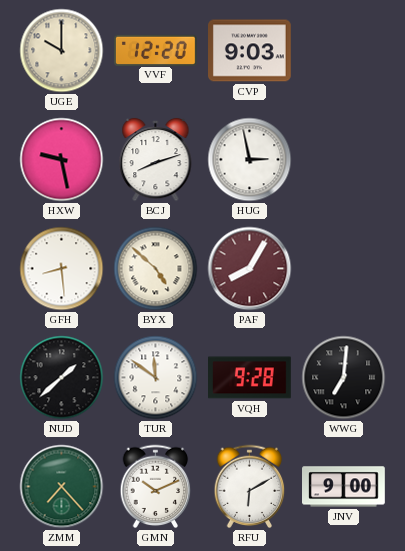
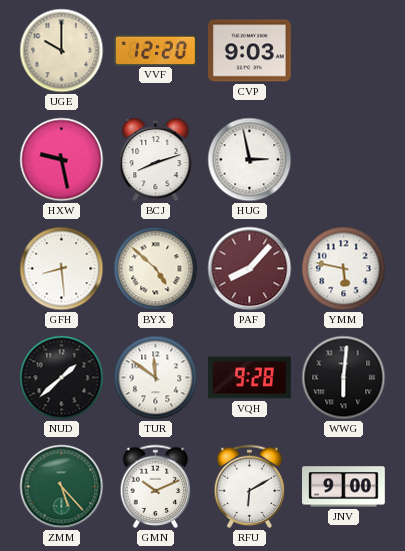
PAF: 8:05 -> 8:07
YMM: none -> 5:47
WWG: 7:01 -> 6:01
ZMM: 7:23 -> 5:23
